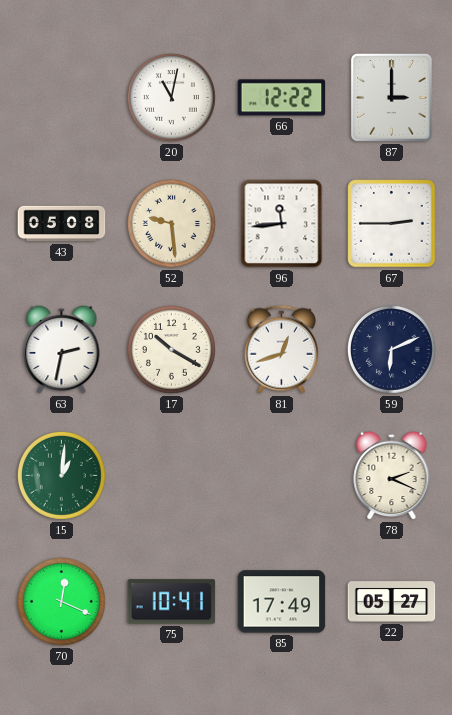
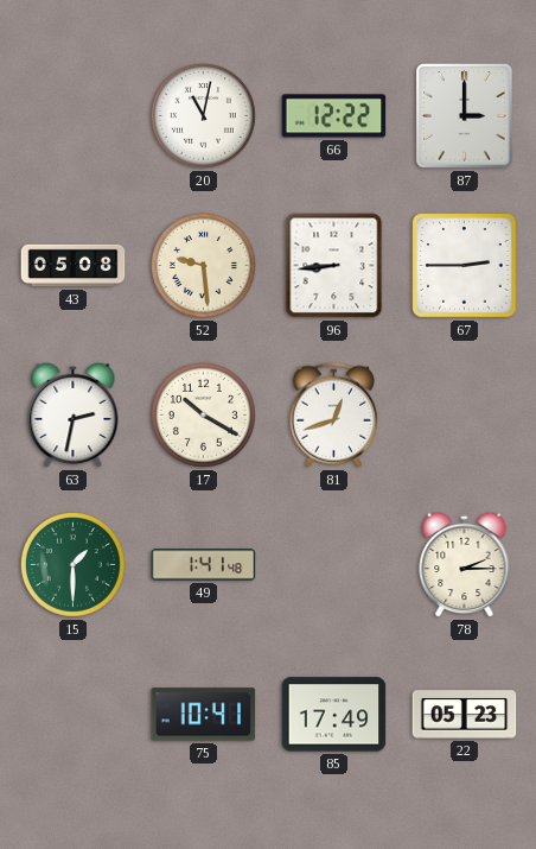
96: 11:44 -> 8:44
59: 6:11 -> none
15: 1:01 -> 1:30
49: none -> 1:41
78: 2:19 -> 2:15
70: 12:19 -> none
22: 05:27 -> 05:23
